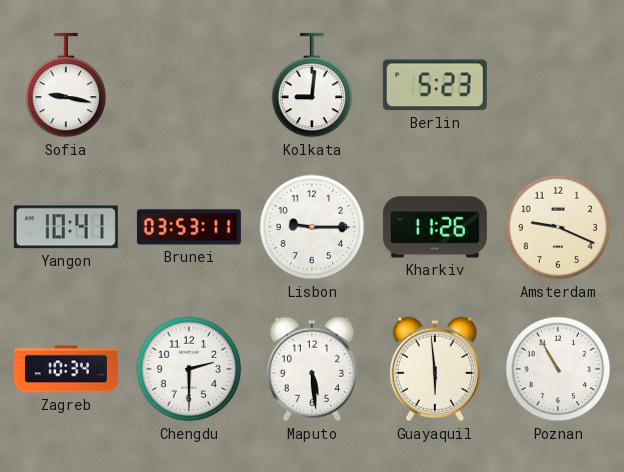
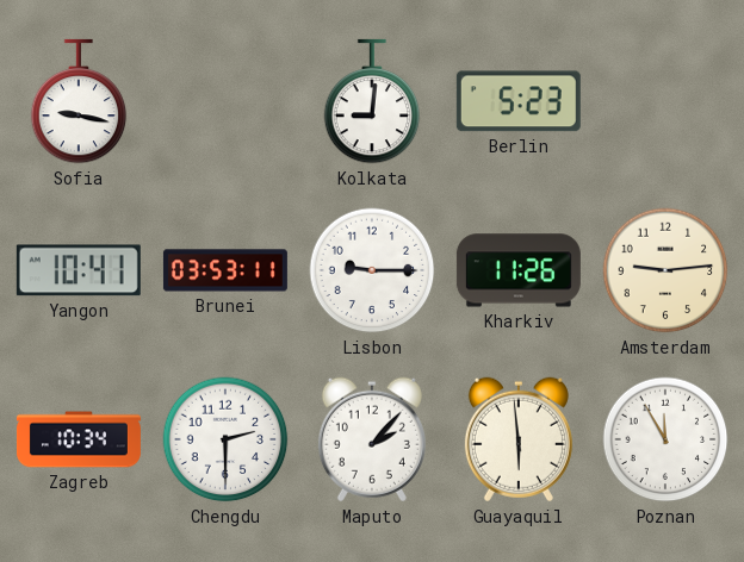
Amsterdam: 9:19 -> 9:14
Maputo: 5:29 -> 2:07
Poznan: 10:55 -> 11:55
